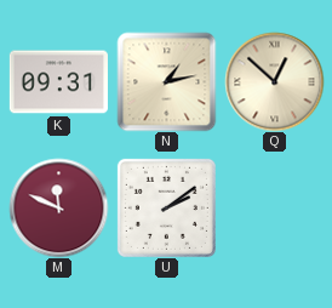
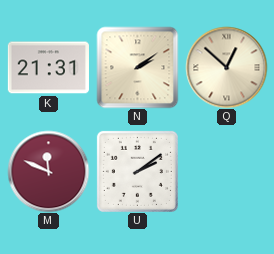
K: 09:31 -> 21:31
N: 1:13 -> 2:09
